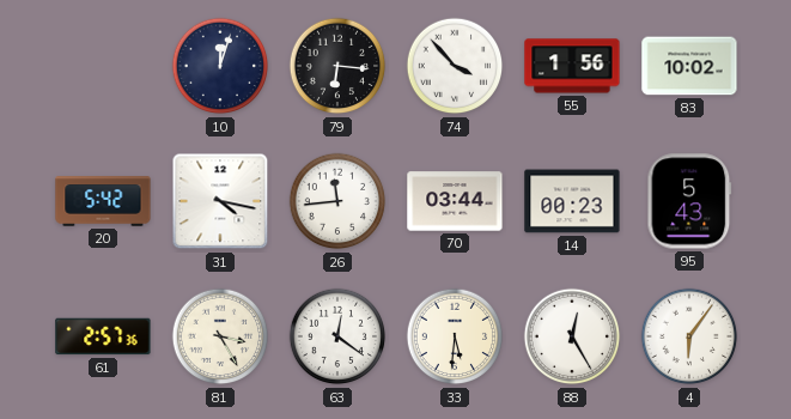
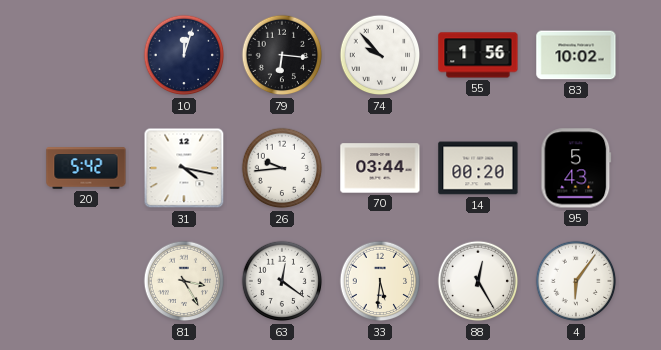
74: 3:53 -> 9:53
26: 11:44 -> 9:44
14: 00:23 -> 00:20
61: 2:57 -> none
